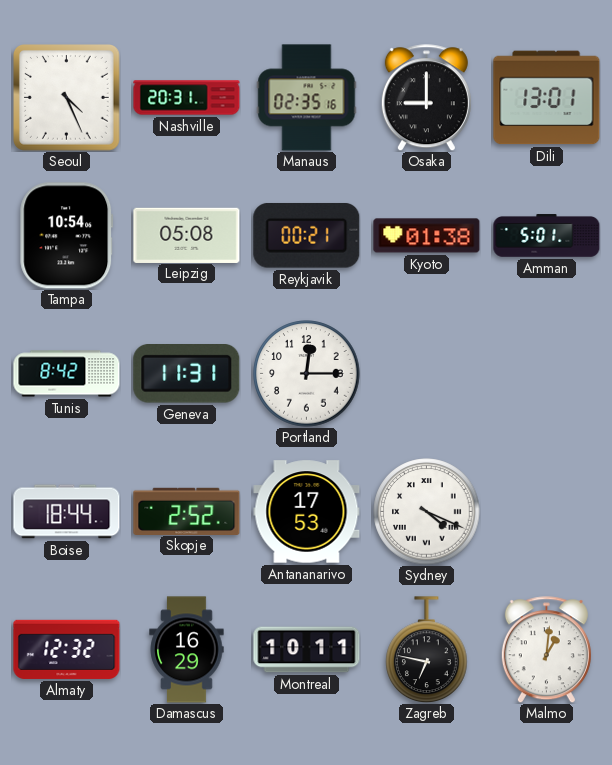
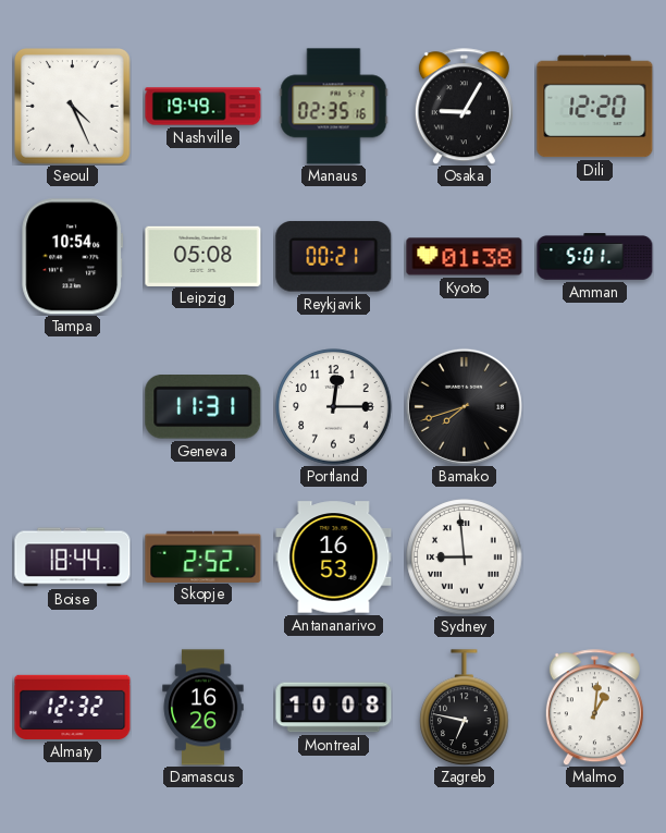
Nashville: 20:31 -> 19:49
Osaka: 9:00 -> 9:05
Dili: 13:01 -> 12:20
Tunis: 8:42 -> none
Bamako: none -> 7:42
Antananarivo: 17:53 -> 16:53
Sydney: 4:19 -> 8:59
Damascus: 16:29 -> 16:26
Montreal: 10:11 -> 10:08
